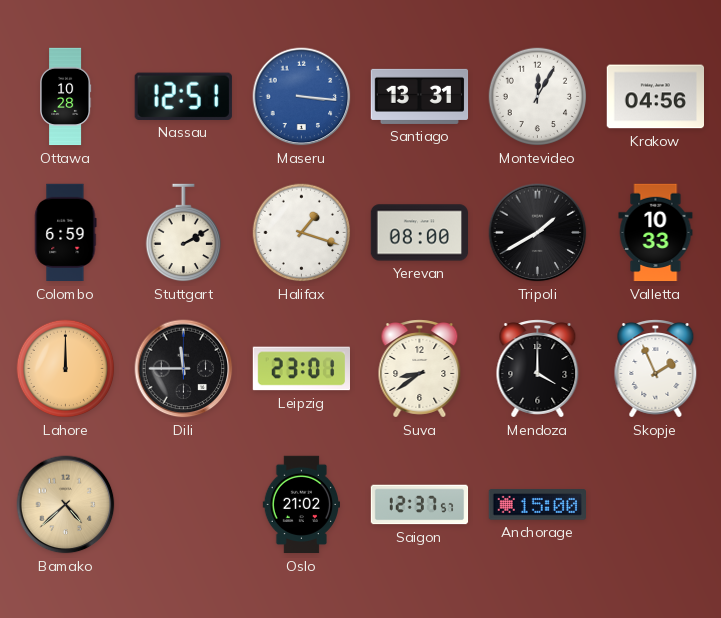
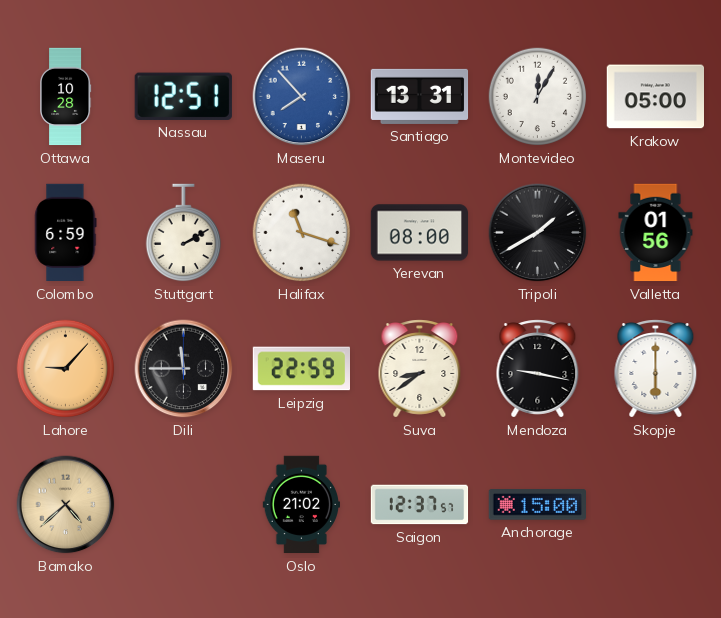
Maseru: 3:16 -> 7:53
Krakow: 04:56 -> 05:00
Halifax: 1:18 -> 11:18
Valletta: 10:33 -> 01:56
Lahore: 12:00 -> 9:07
Leipzig: 23:01 -> 22:59
Mendoza: 4:00 -> 9:17
Skopje: 1:56 -> 6:00
